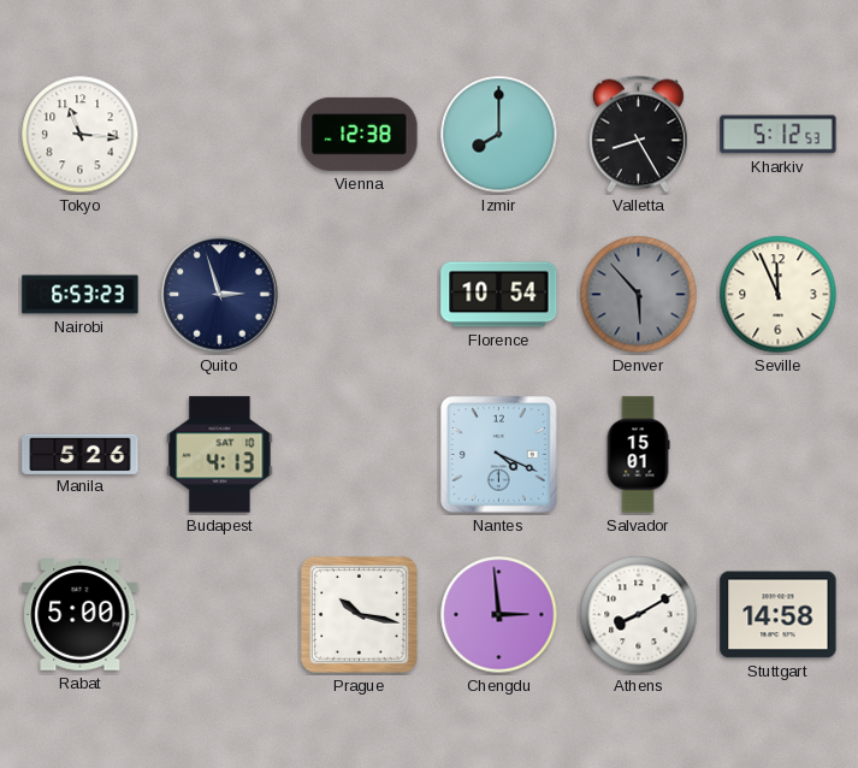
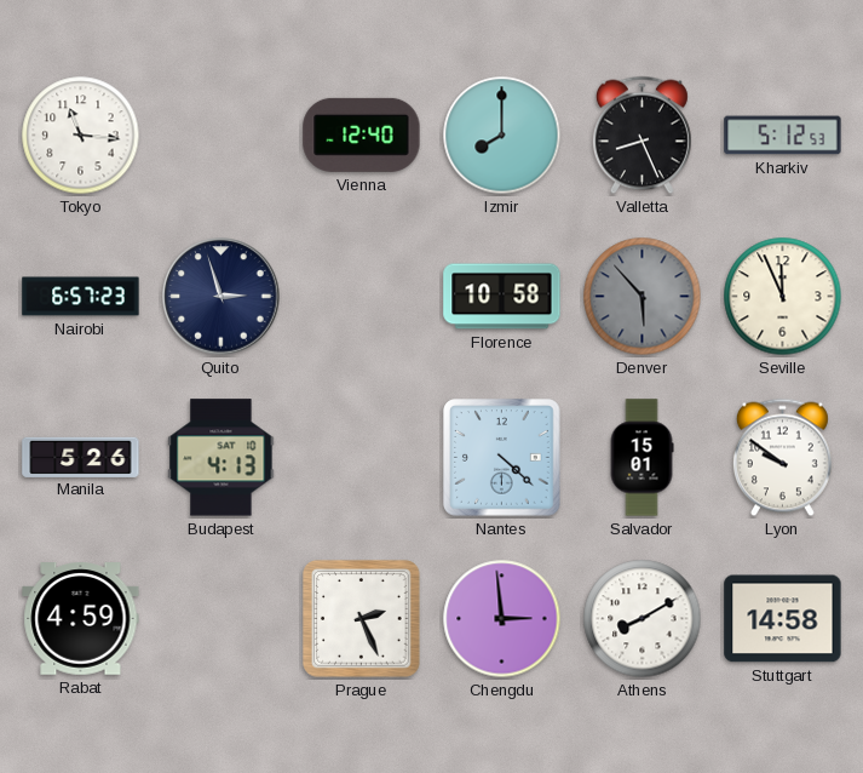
Vienna: 12:38 -> 12:40
Valletta: 8:25 -> 8:26
Nairobi: 6:53 -> 6:57
Florence: 10:54 -> 10:58
Nantes: 4:19 -> 4:22
Lyon: none -> 9:51
Rabat: 5:00 -> 4:59
Prague: 10:17 -> 2:26
